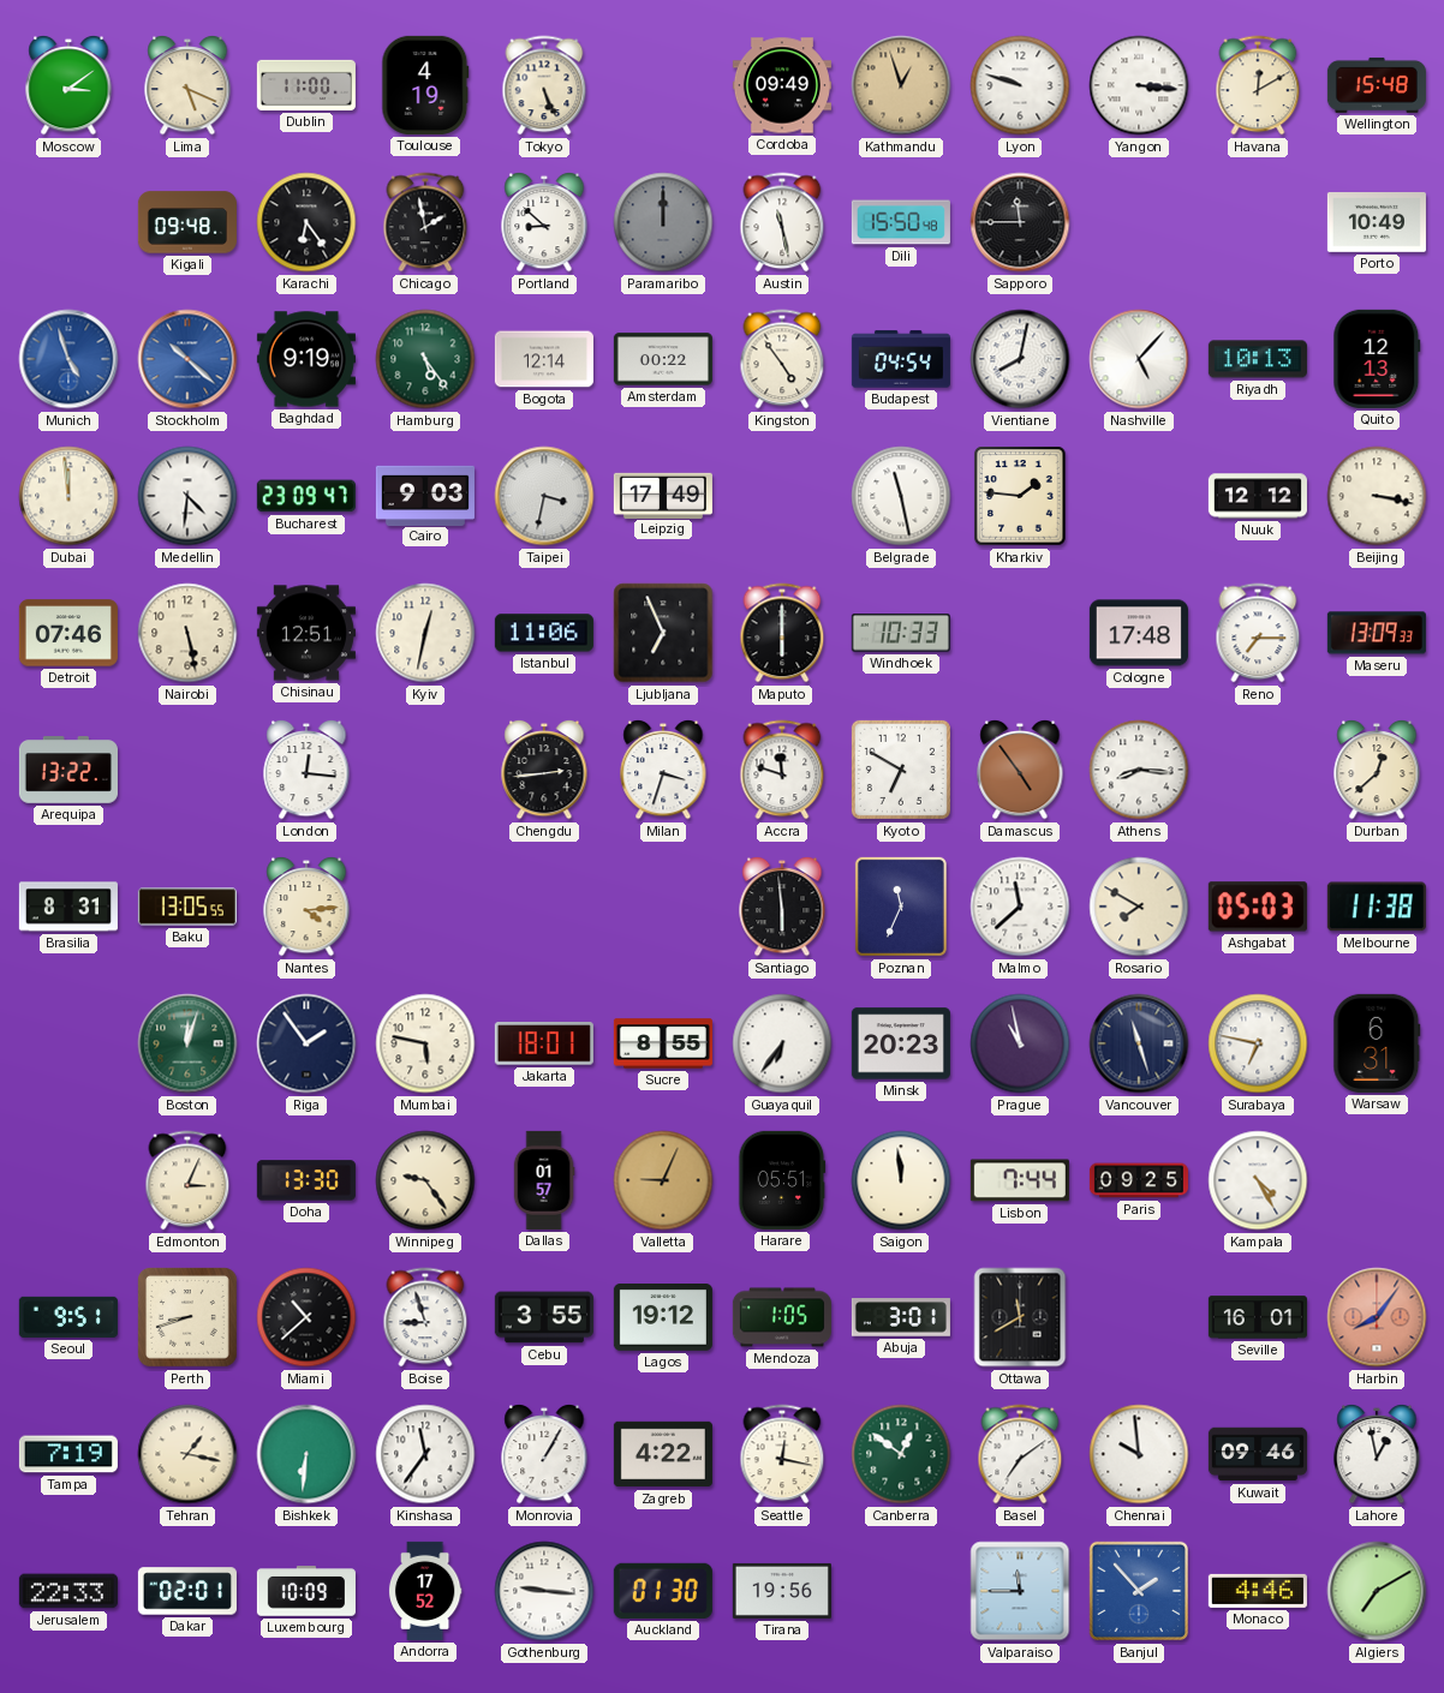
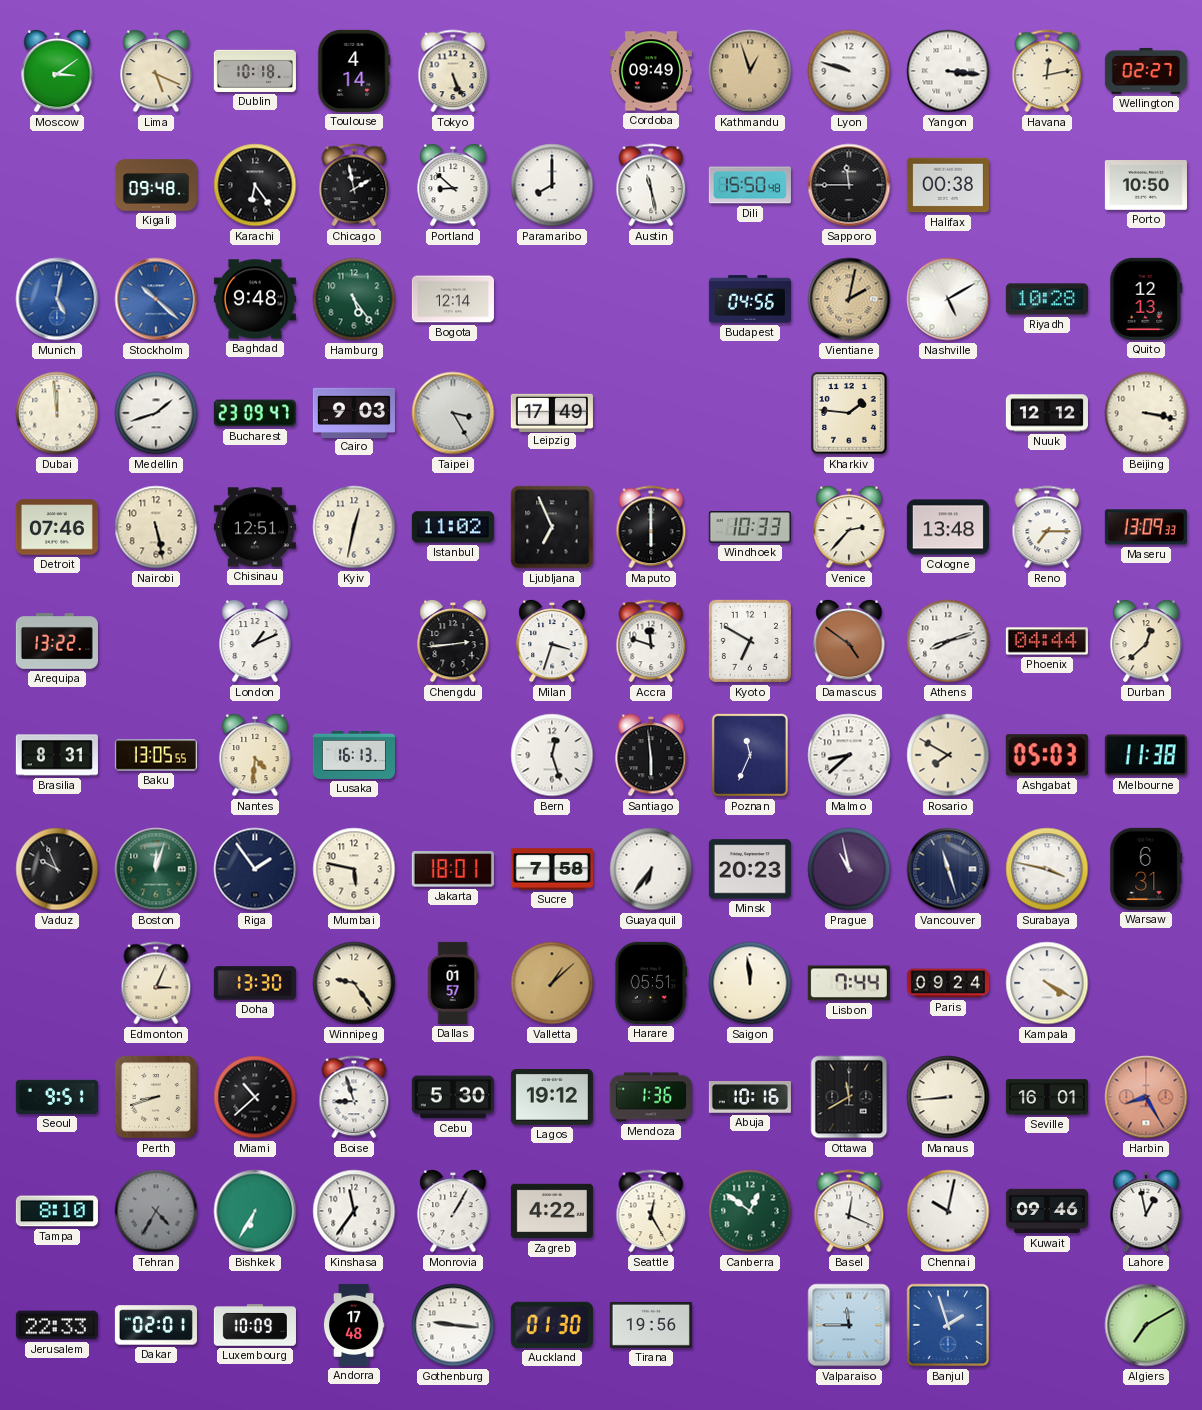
Dublin: 11:00 -> 10:18
Toulouse: 4:19 -> 4:14
Havana: 12:10 -> 12:13
Wellington: 15:48 -> 02:27
Paramaribo: 12:00 -> 8:00
Paramaribo dial: grey -> white
Halifax: none -> 00:38
Porto: 10:49 -> 10:50
Munich: 4:57 -> 5:02
Baghdad: 9:19 -> 9:48
Amsterdam: 00:22 -> none
Kingston: 4:54 -> none
Budapest: 04:54 -> 04:56
Vientiane: 8:02 -> 2:02
Vientiane dial: white -> champagne
Nashville: 5:07 -> 5:10
Riyadh: 10:13 -> 10:28
Medellin: 4:31 -> 1:42
Taipei: 3:32 -> 3:25
Belgrade: 11:28 -> none
Istanbul: 11:06 -> 11:02
Venice: none -> 2:37
Cologne: 17:48 -> 13:48
London: 12:16 -> 1:11
Damascus: 4:54 -> 4:51
Athens: 8:16 -> 8:12
Phoenix: none -> 04:44
Nantes: 4:14 -> 4:31
Lusaka: none -> 16:13
Bern: none -> 12:27
Malmo: 11:38 -> 8:38
Vaduz: none -> 9:56
Sucre: 8:55 -> 7:58
Surabaya: 6:47 -> 3:47
Valletta: 9:04 -> 1:08
Paris: 09:25 -> 09:24
Kampala: 4:25 -> 4:20
Cebu: 3:55 -> 5:30
Mendoza: 1:05 -> 1:36
Abuja: 3:01 -> 10:16
Manaus: none -> 8:44
Harbin: 8:06 -> 8:25
Tampa: 7:19 -> 8:10
Tehran: 1:17 -> 4:35
Tehran dial: cream -> grey
Bishkek: 6:31 -> 6:35
Seattle: 12:17 -> 12:25
Basel: 7:09 -> 12:19
Chennai: 9:59 -> 10:02
Andorra: 17:52 -> 17:48
Banjul: 1:53 -> 1:57
Monaco: 4:46 -> none
